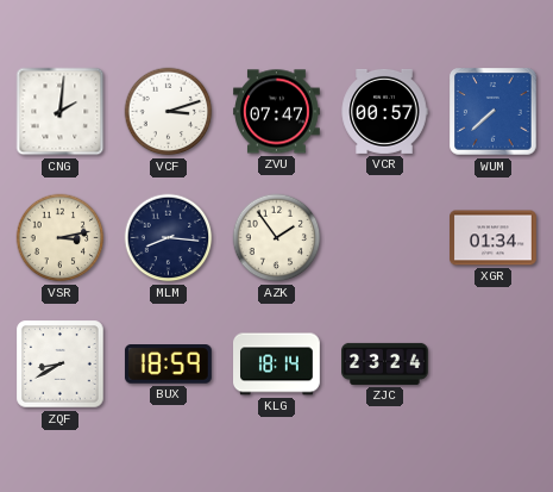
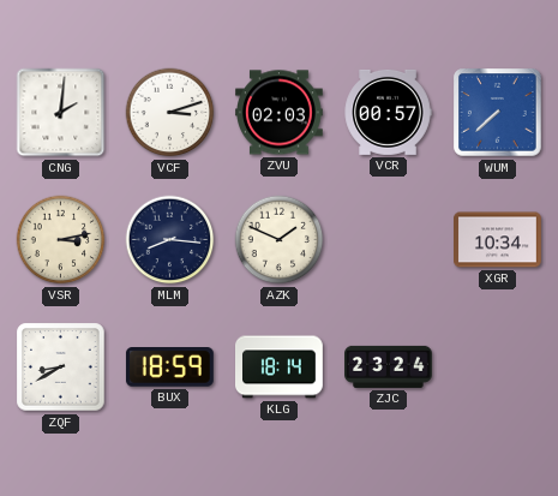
ZVU: 07:47 -> 02:03
AZK: 1:54 -> 1:49
XGR: 01:34 -> 10:34
